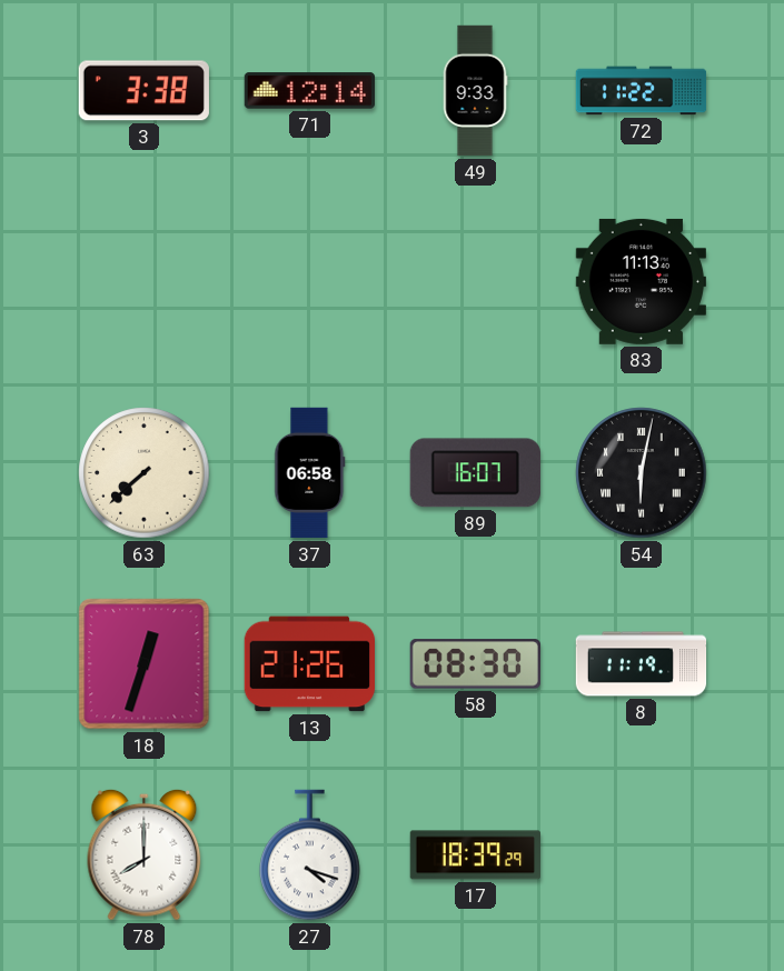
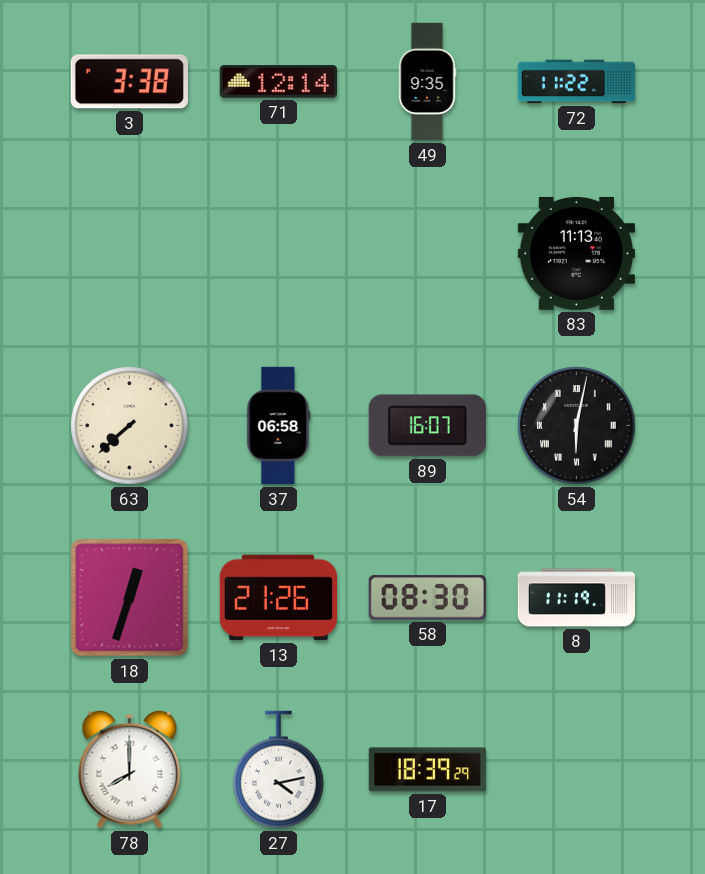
49: 9:33 -> 9:35
27: 4:18 -> 4:13
